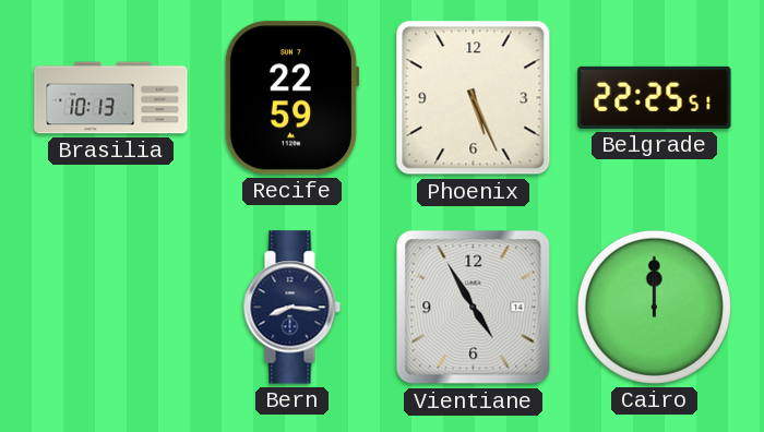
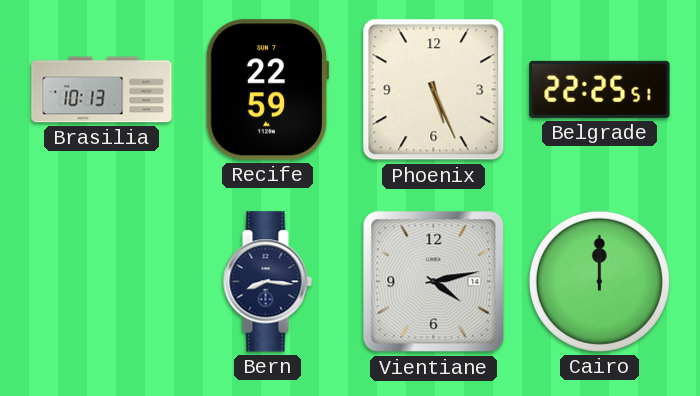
Vientiane: 4:55 -> 4:13
